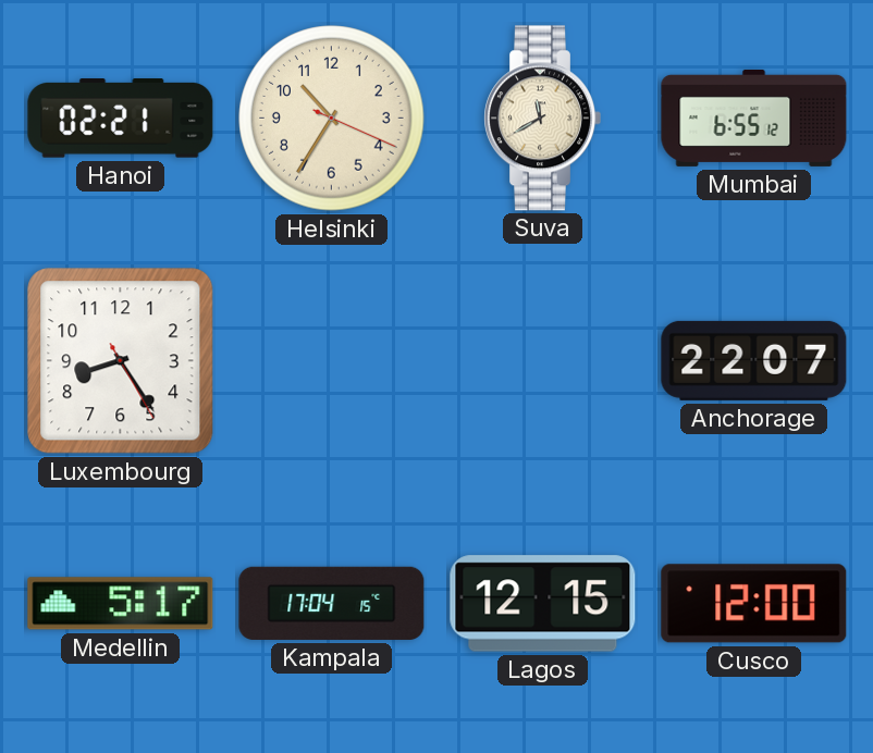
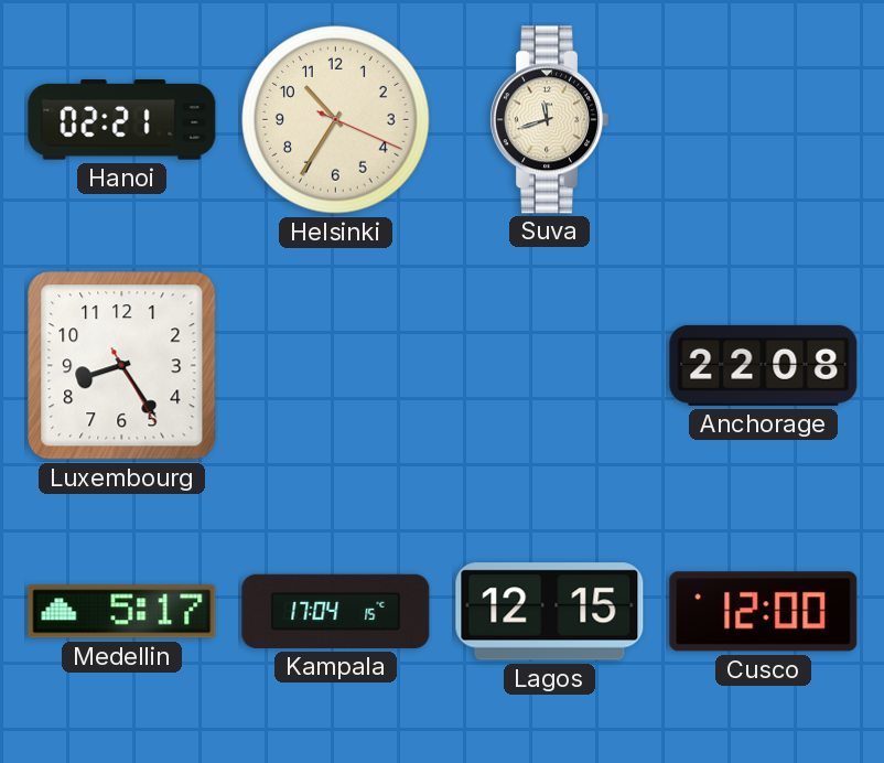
Suva: 11:40 -> 11:42
Mumbai: 6:55 -> none
Anchorage: 22:07 -> 22:08
